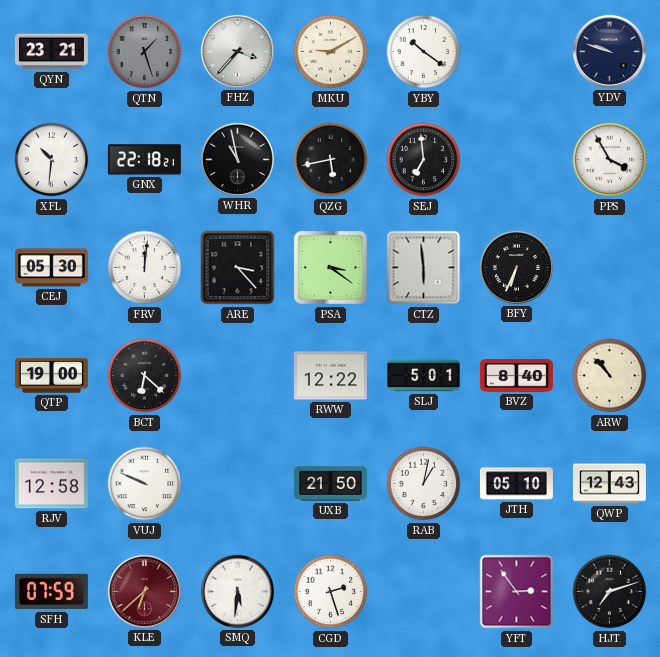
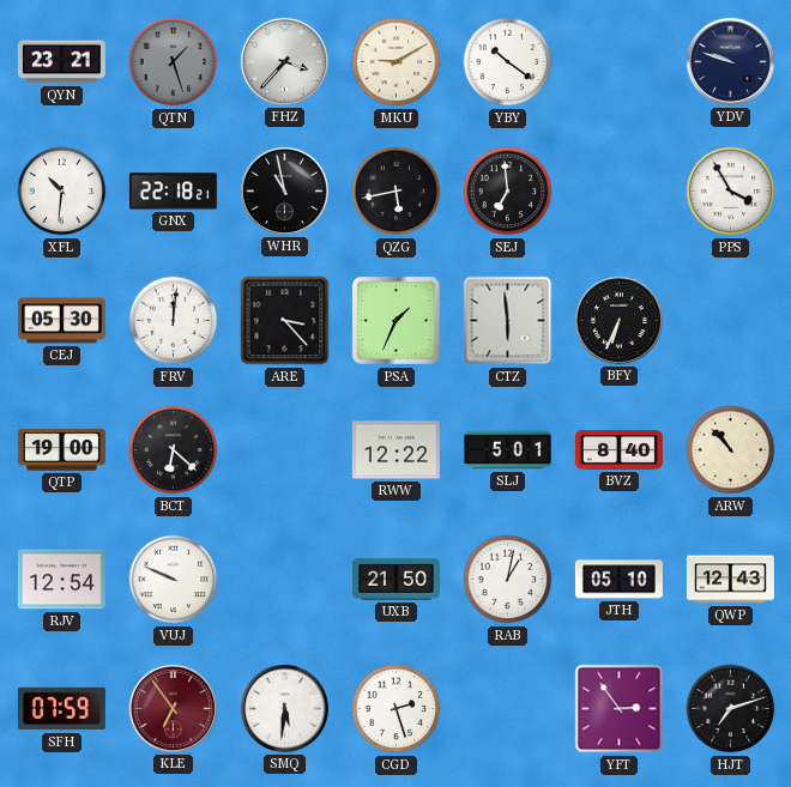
PSA: 3:21 -> 1:34
RJV: 12:58 -> 12:54
KLE: 6:38 -> 6:54
